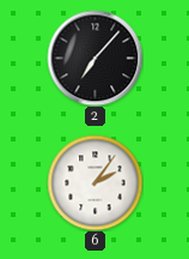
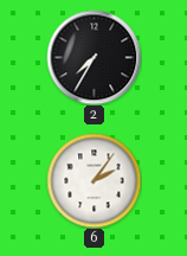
2: 7:07 -> 7:35
